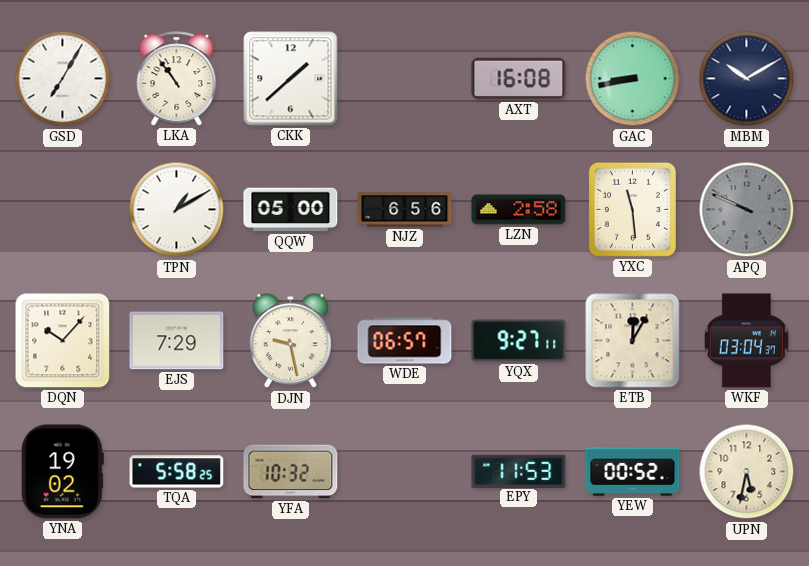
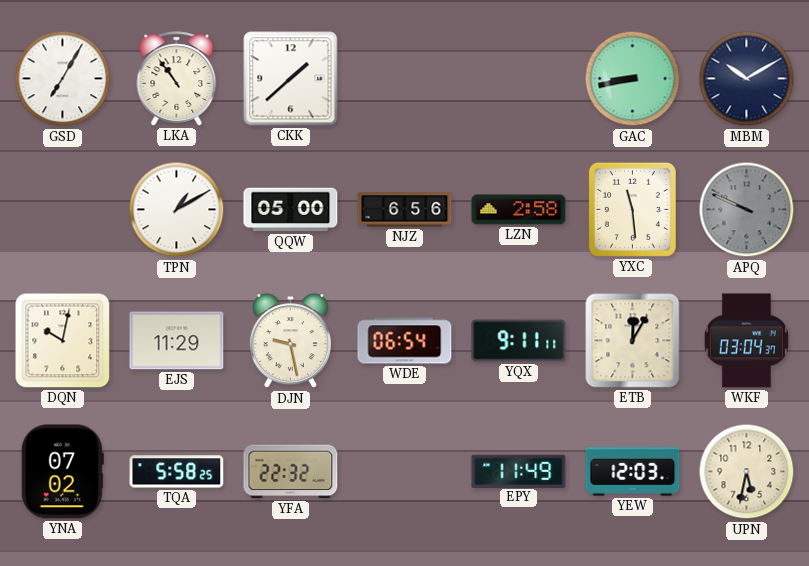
AXT: 16:08 -> none
DQN: 10:07 -> 10:02
EJS: 7:29 -> 11:29
WDE: 06:57 -> 06:54
YQX: 9:27 -> 9:11
YNA: 19:02 -> 07:02
YFA: 10:32 -> 22:32
EPY: 11:53 -> 11:49
YEW: 00:52 -> 12:03
